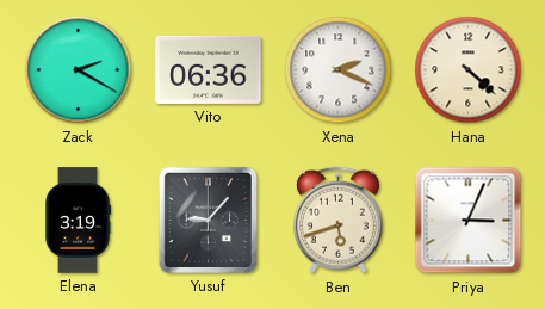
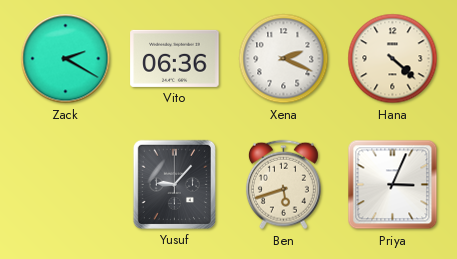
Elena: 3:19 -> none
